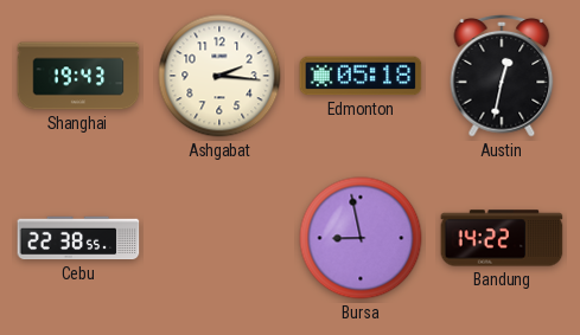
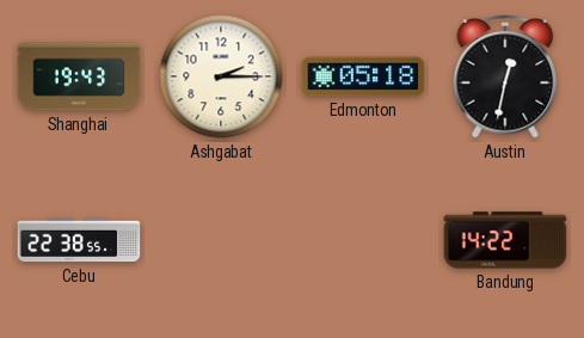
Ashgabat: 2:16 -> 2:15
Bursa: 8:58 -> none
